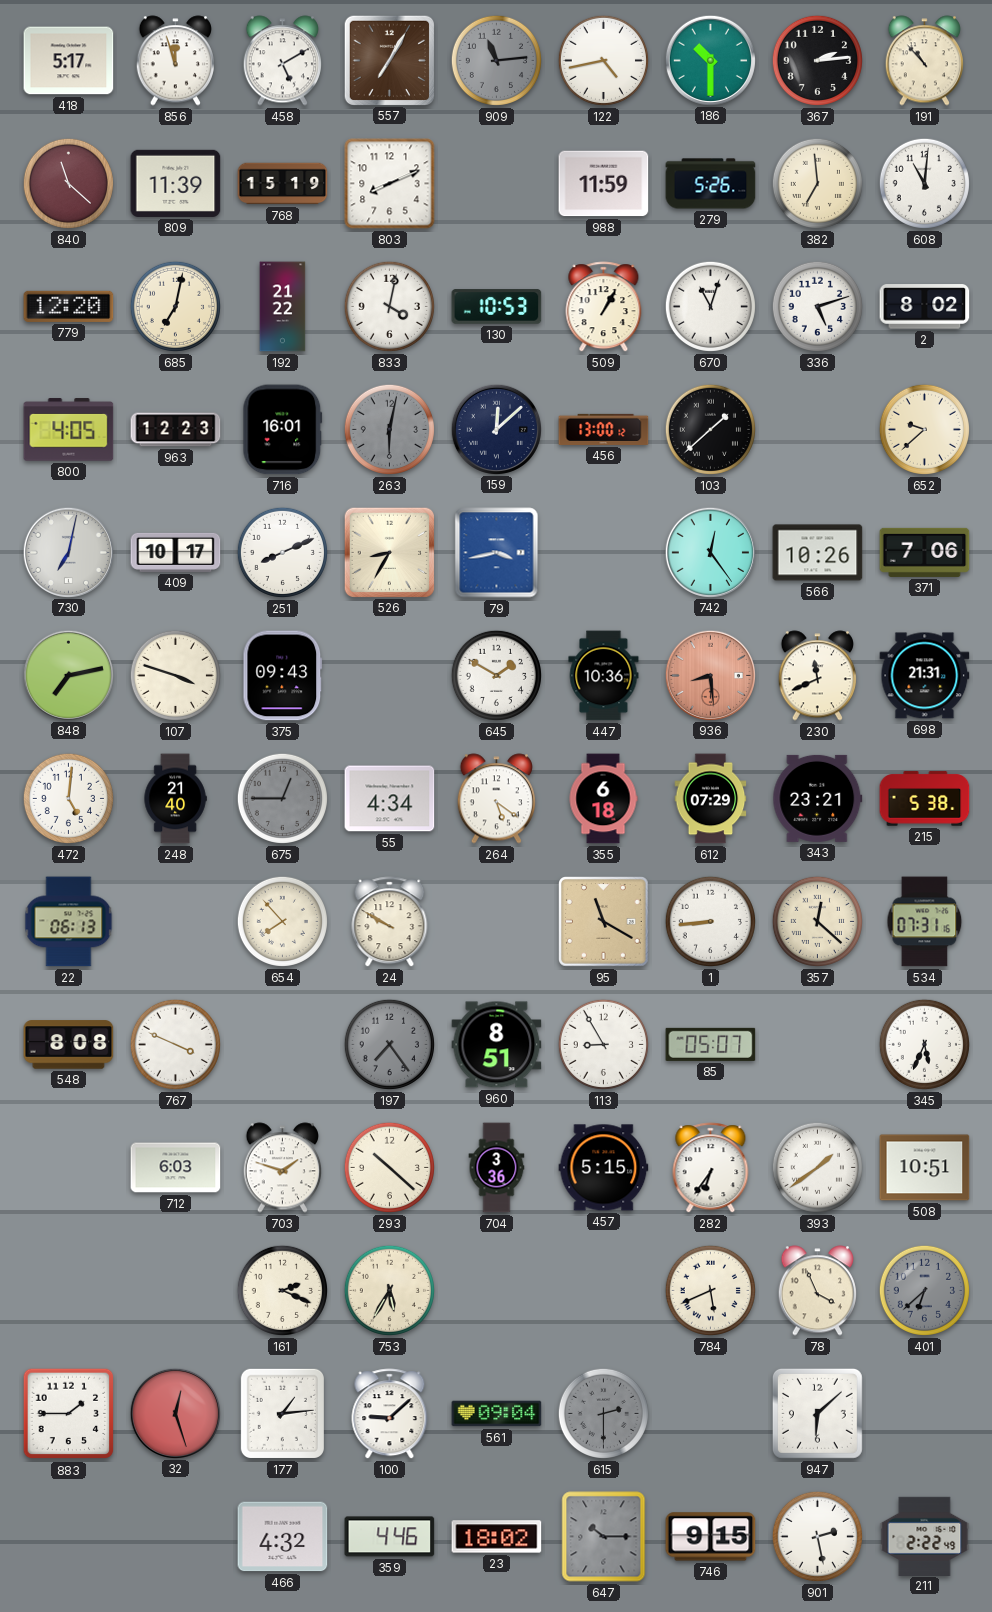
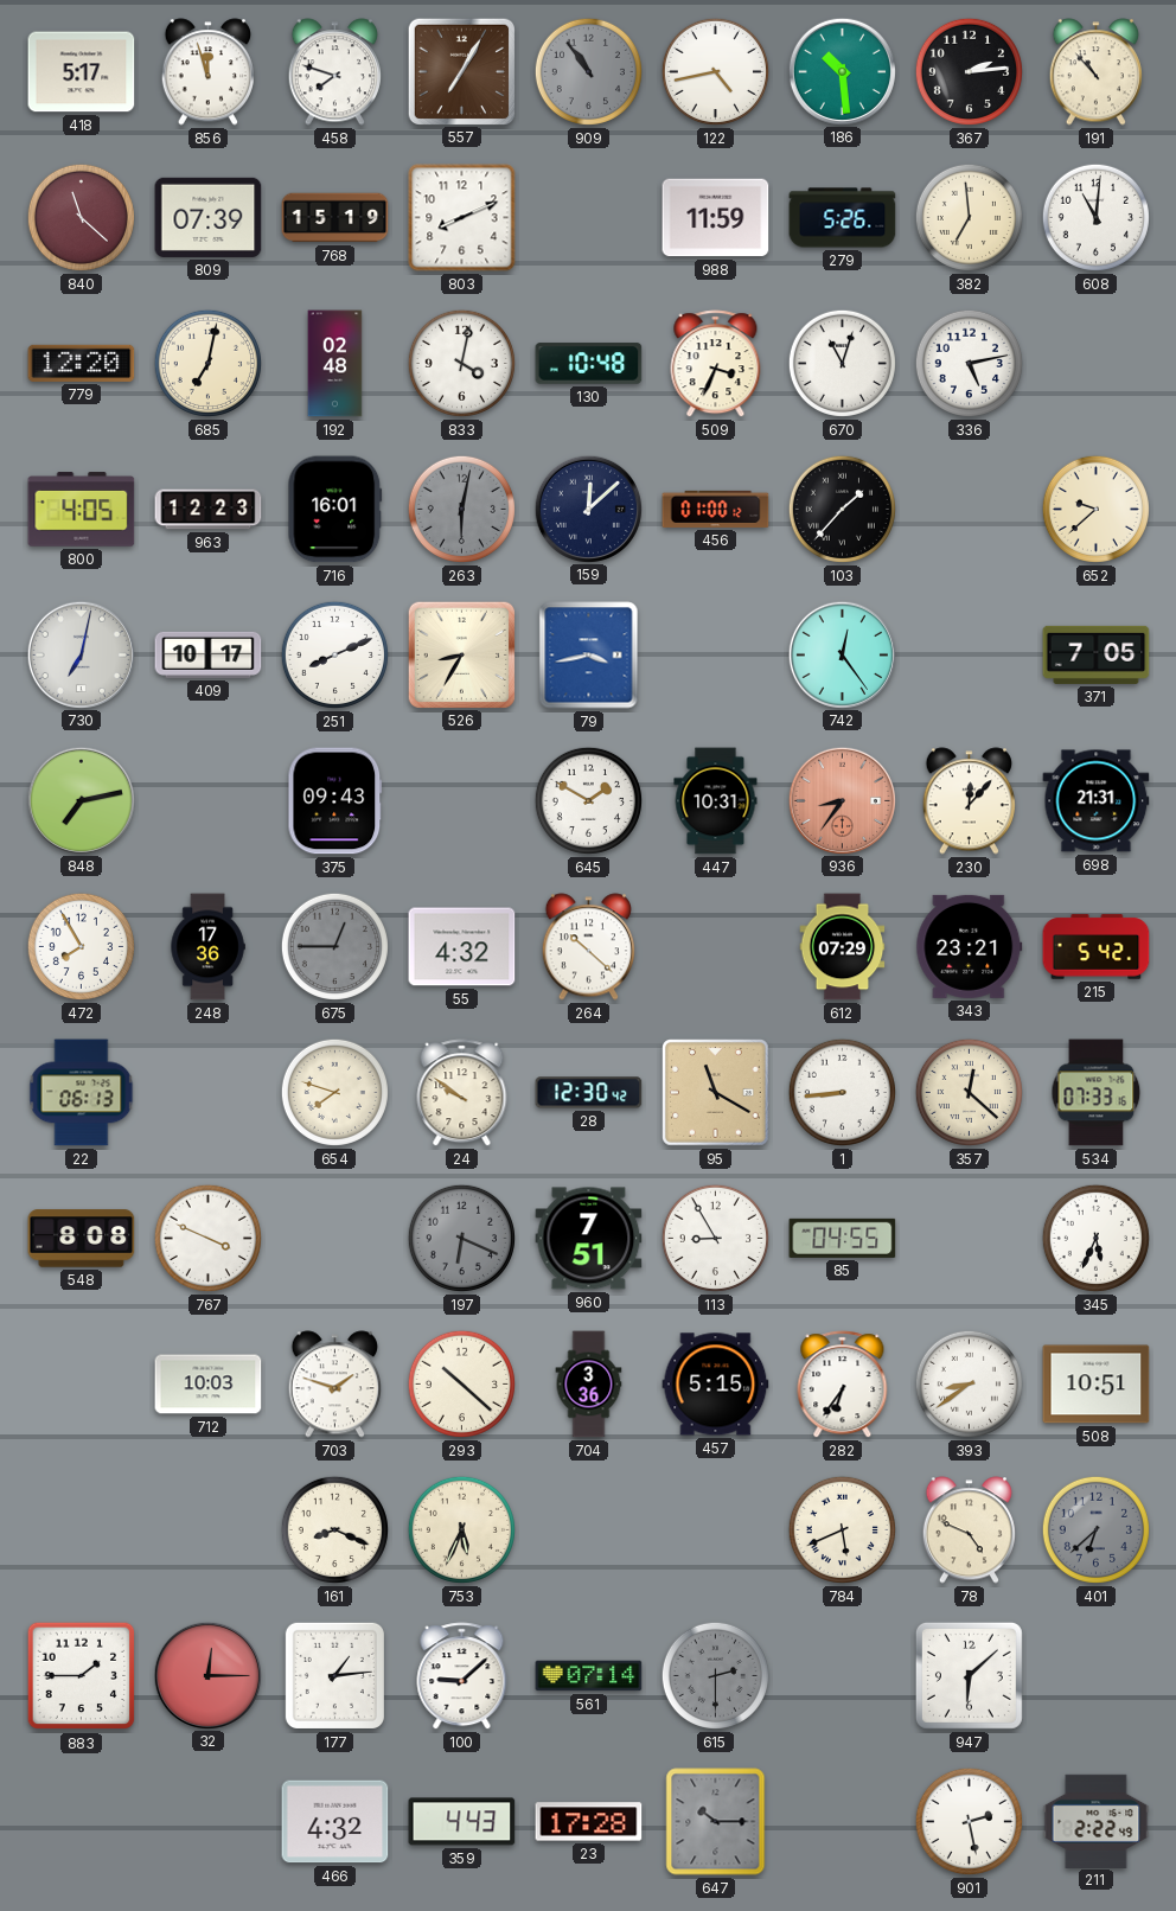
458: 5:10 -> 7:48
909: 11:14 -> 10:54
186: 10:30 -> 10:29
809: 11:39 -> 07:39
192: 21:22 -> 02:48
130: 10:53 -> 10:48
509: 1:05 -> 3:34
336: 5:12 -> 5:13
2: 8:02 -> none
456: 13:00 -> 01:00
103: 1:38 -> 1:37
566: 10:26 -> none
371: 7:06 -> 7:05
107: 3:48 -> none
447: 10:36 -> 10:31
936: 8:29 -> 8:36
230: 11:41 -> 12:07
472: 5:01 -> 7:55
248: 21:40 -> 17:36
55: 4:34 -> 4:32
264: 5:21 -> 10:22
355: 6:18 -> none
215: 5:38 -> 5:42
654: 7:53 -> 7:48
24: 9:50 -> 9:51
28: none -> 12:30
534: 07:31 -> 07:33
197: 7:24 -> 6:19
960: 8:51 -> 7:51
85: 05:07 -> 04:55
712: 6:03 -> 10:03
393: 1:39 -> 8:39
161: 2:19 -> 8:19
753: 5:35 -> 5:34
78: 3:56 -> 4:49
32: 12:27 -> 12:15
561: 09:04 -> 07:14
359: 4:46 -> 4:43
23: 18:02 -> 17:28
746: 9:15 -> none
